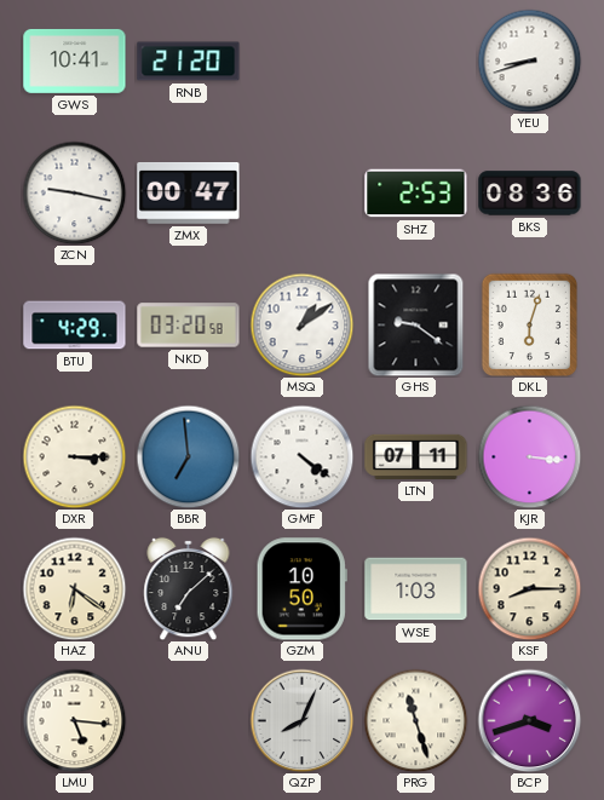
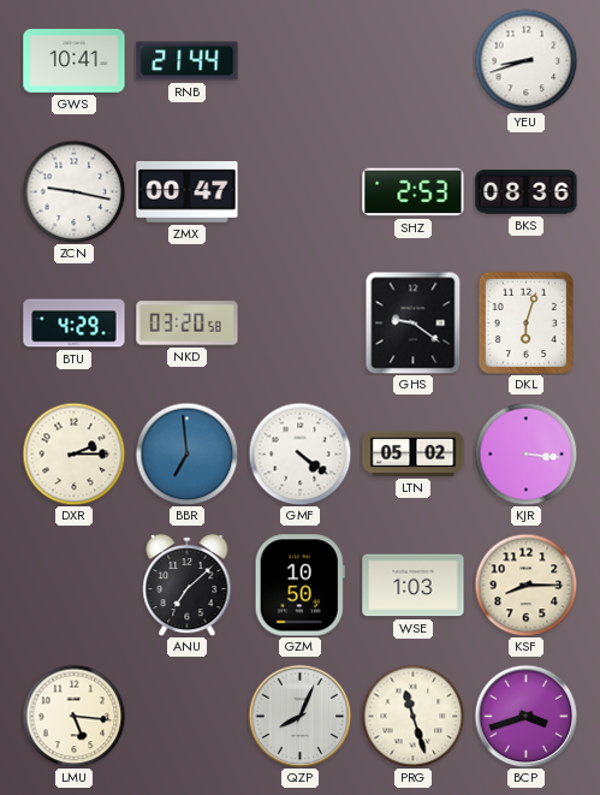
RNB: 21:20 -> 21:44
MSQ: 1:09 -> none
DXR: 3:15 -> 2:15
LTN: 07:11 -> 05:02
HAZ: 6:21 -> none
